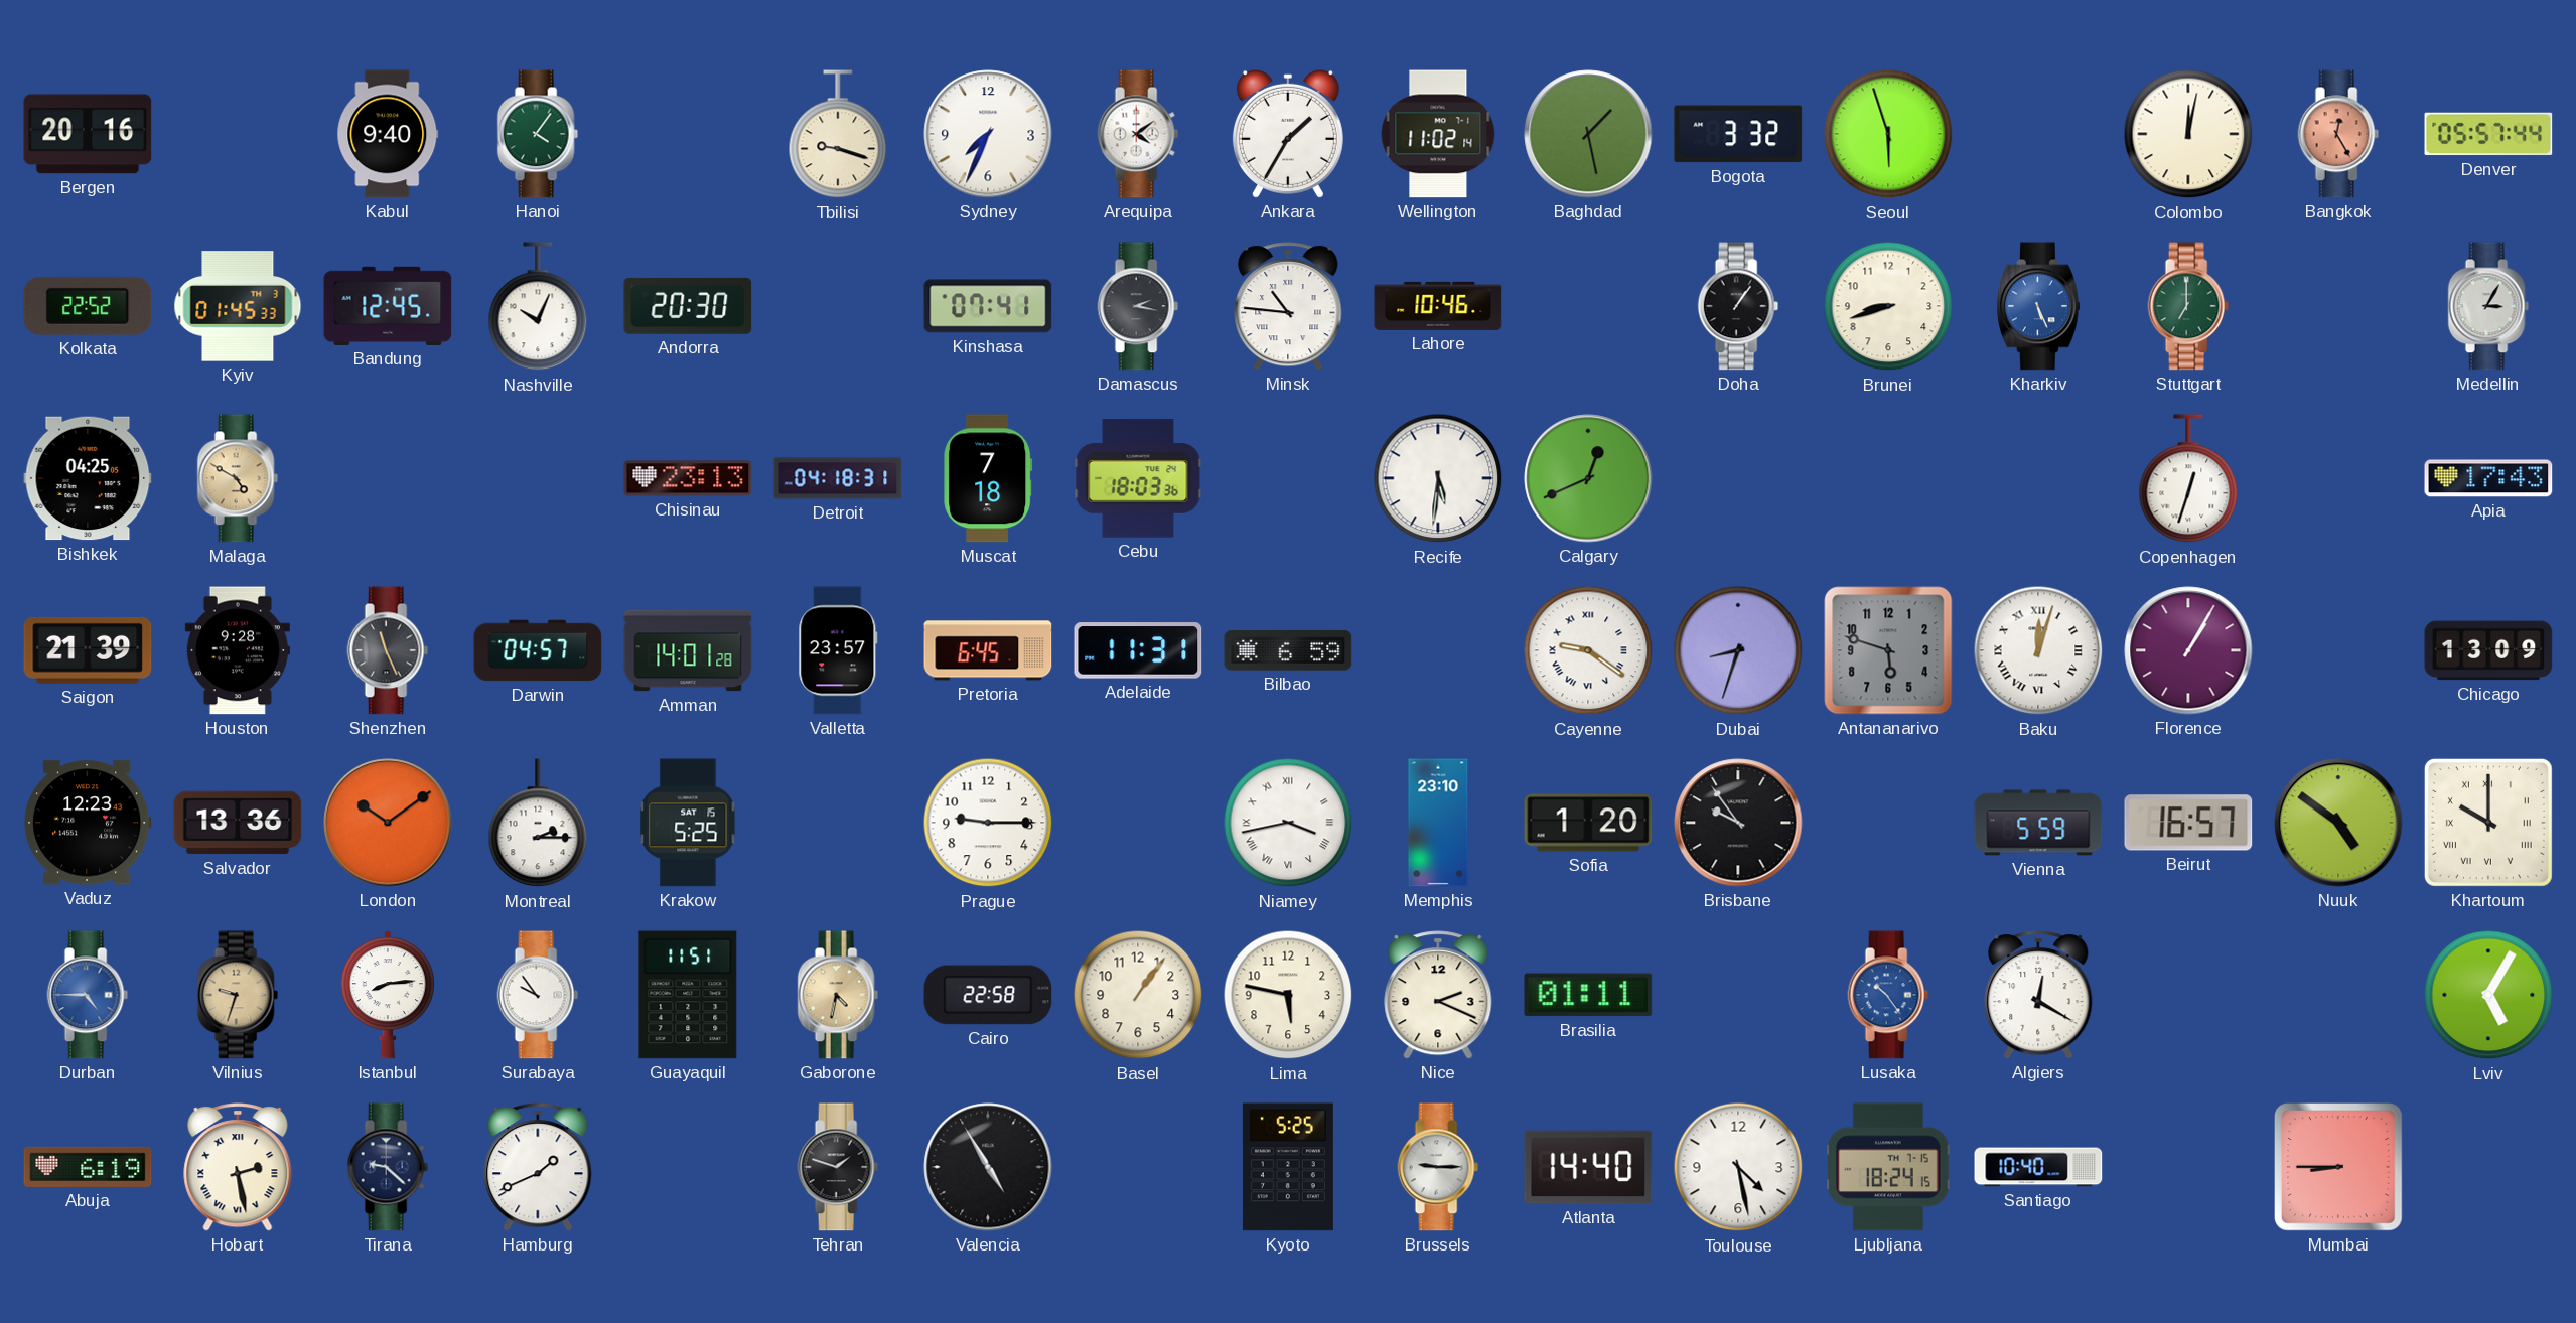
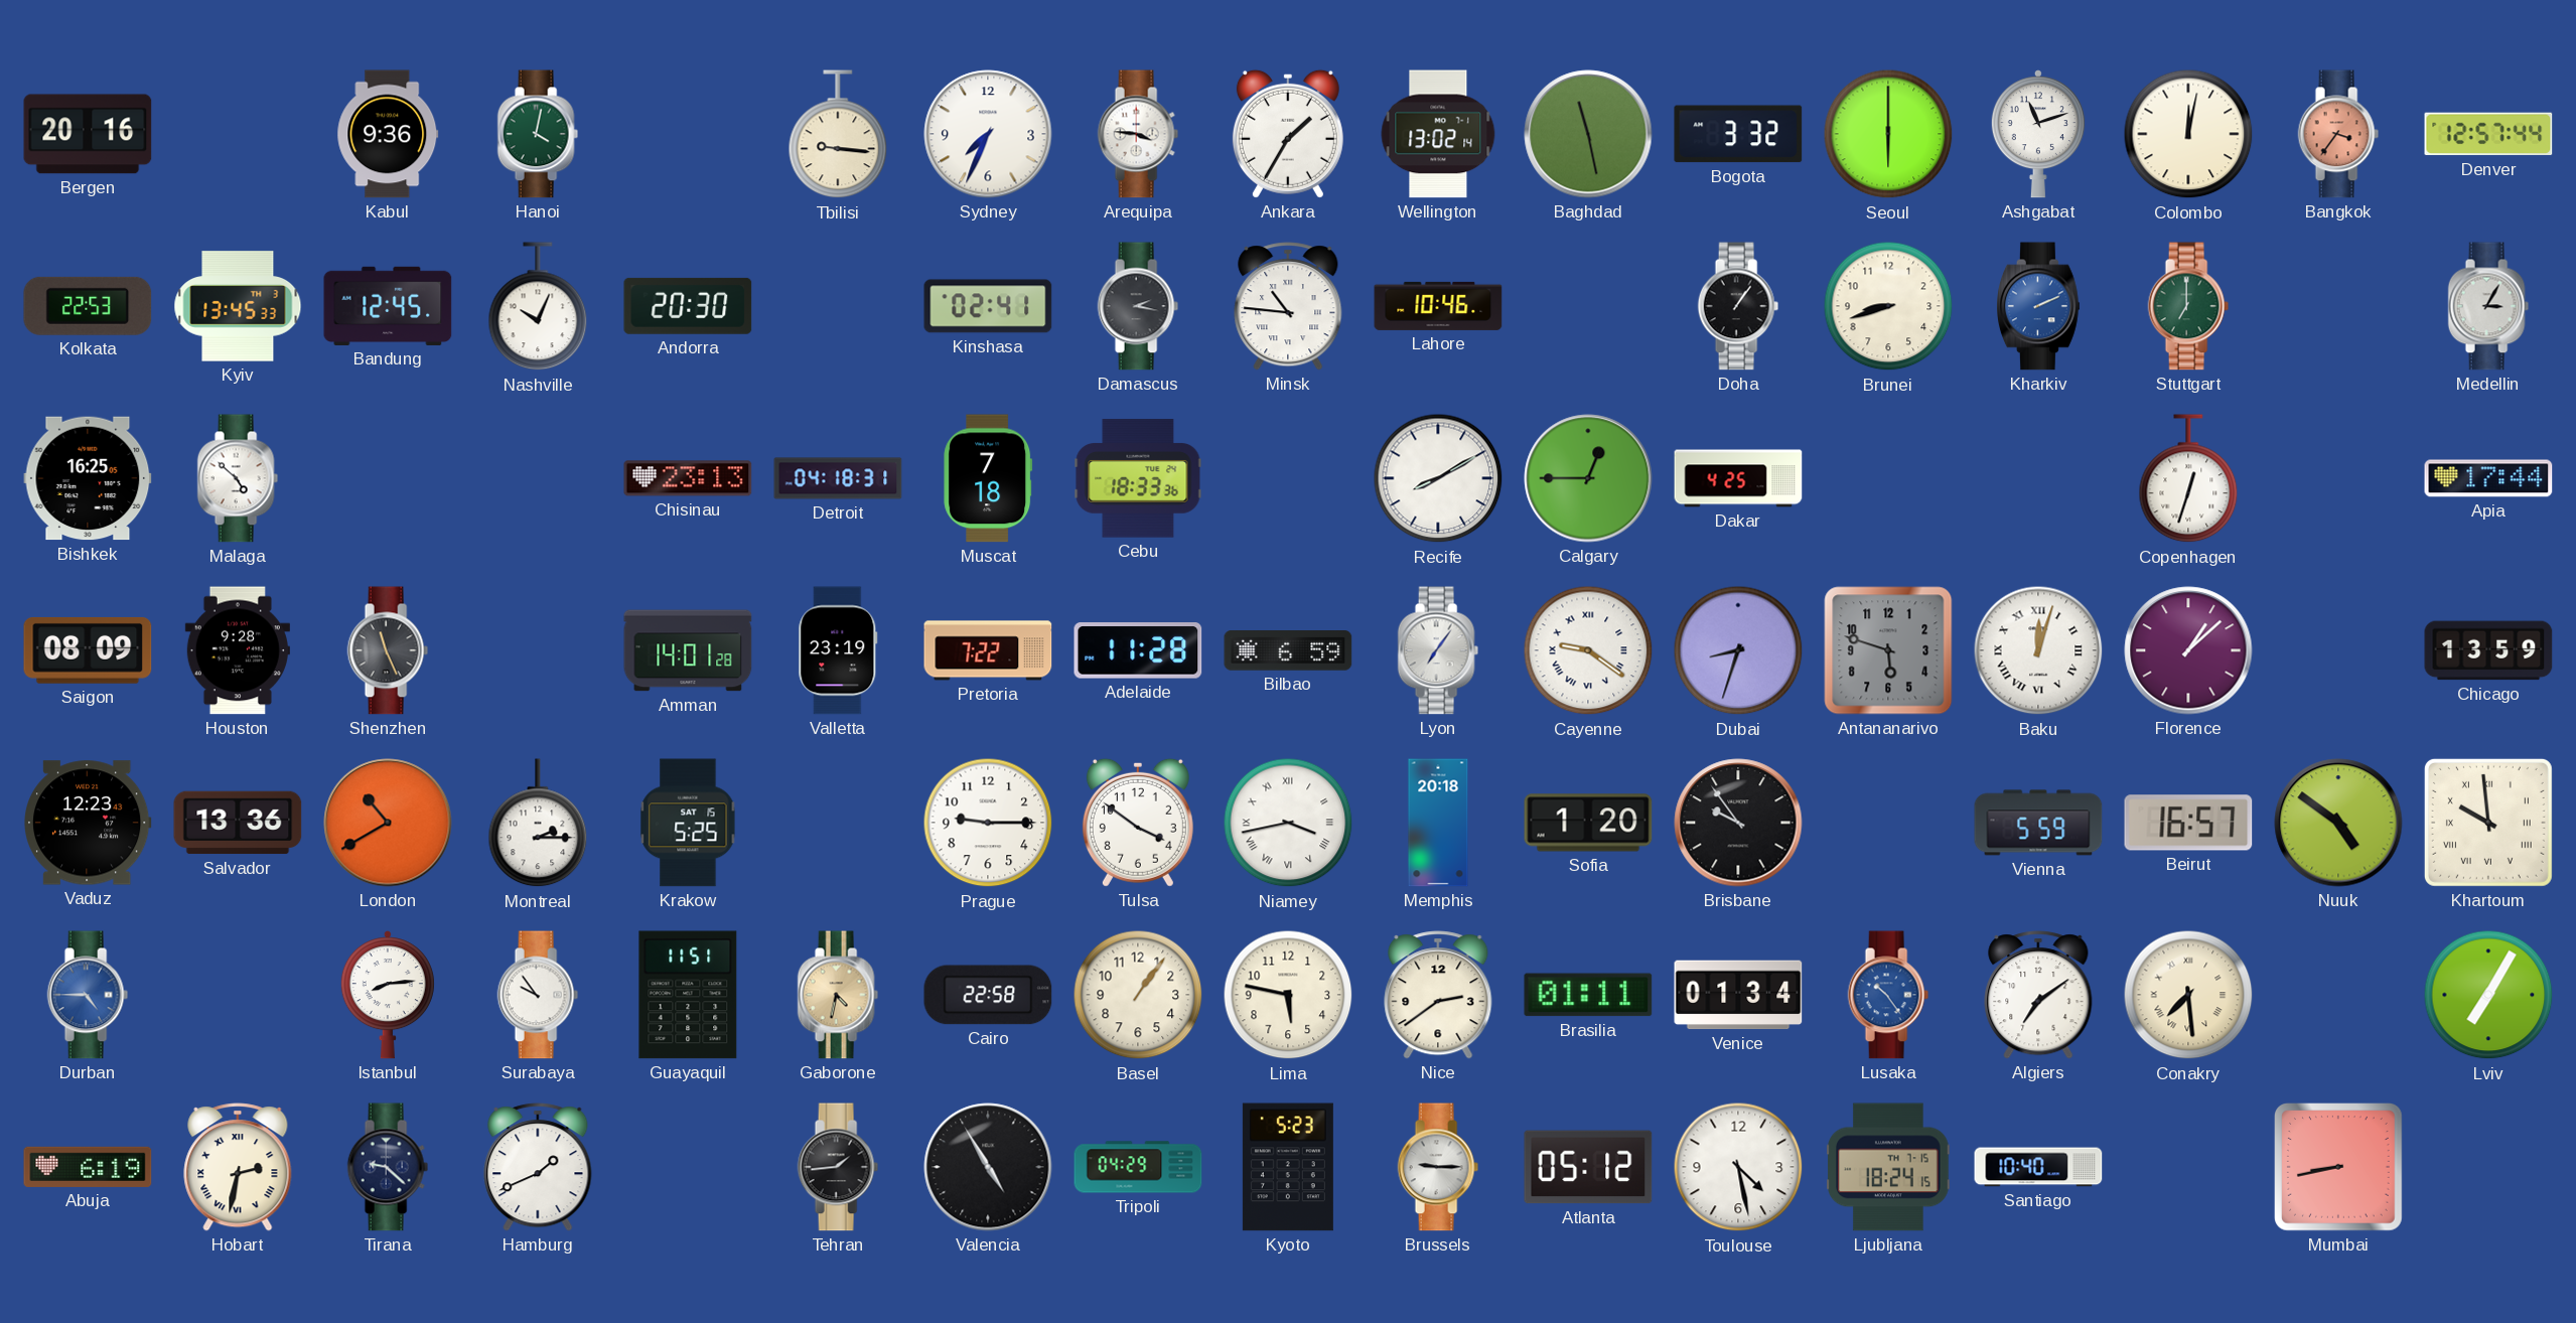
Kabul: 9:40 -> 9:36
Hanoi: 4:06 -> 4:02
Tbilisi: 9:18 -> 9:16
Arequipa: 4:09 -> 3:46
Wellington: 11:02 -> 13:02
Baghdad: 1:28 -> 11:28
Seoul: 5:57 -> 6:00
Ashgabat: none -> 11:12
Bangkok: 12:25 -> 3:36
Denver: 05:57 -> 12:57
Kolkata: 22:52 -> 22:53
Kyiv: 01:45 -> 13:45
Kinshasa: 07:41 -> 02:41
Kharkiv: 5:26 -> 2:11
Bishkek: 04:25 -> 16:25
Malaga: 4:50 -> 4:52
Malaga dial: champagne -> white
Cebu: 18:03 -> 18:33
Recife: 5:31 -> 8:10
Calgary: 12:41 -> 12:45
Dakar: none -> 4:25
Apia: 17:43 -> 17:44
Saigon: 21:39 -> 08:09
Darwin: 04:57 -> none
Valletta: 23:57 -> 23:19
Pretoria: 6:45 -> 7:22
Adelaide: 11:31 -> 11:28
Lyon: none -> 7:06
Florence: 1:05 -> 1:08
Chicago: 13:09 -> 13:59
London: 10:09 -> 10:40
Tulsa: none -> 3:51
Memphis: 23:10 -> 20:18
Khartoum: 10:00 -> 9:59
Vilnius: 9:33 -> none
Nice: 2:19 -> 2:39
Venice: none -> 01:34
Algiers: 12:20 -> 7:09
Conakry: none -> 7:29
Lviv: 5:05 -> 7:05
Hobart: 2:28 -> 2:32
Tehran: 1:48 -> 1:44
Tripoli: none -> 04:29
Kyoto: 5:25 -> 5:23
Atlanta: 14:40 -> 05:12
Mumbai: 8:45 -> 8:43
